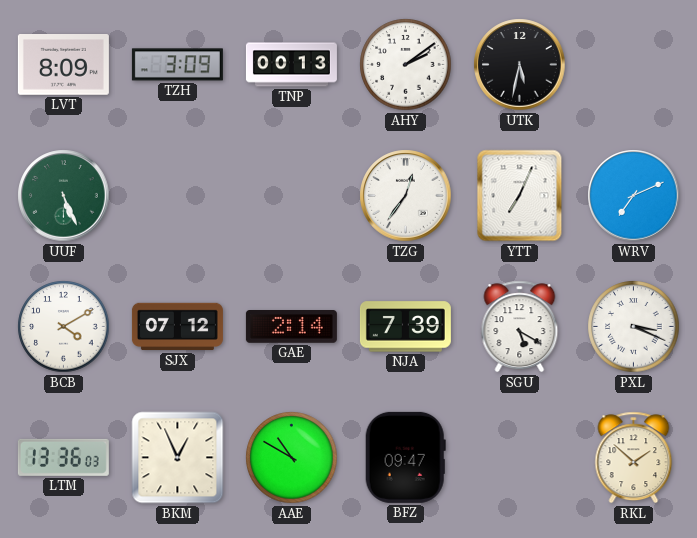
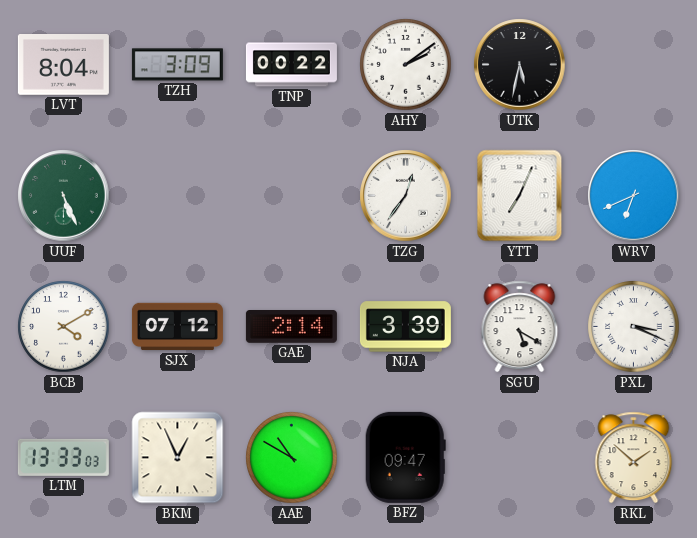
LVT: 8:09 -> 8:04
TNP: 00:13 -> 00:22
WRV: 7:11 -> 6:41
NJA: 7:39 -> 3:39
LTM: 13:36 -> 13:33
